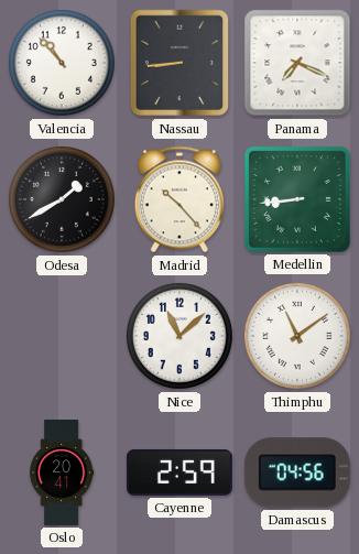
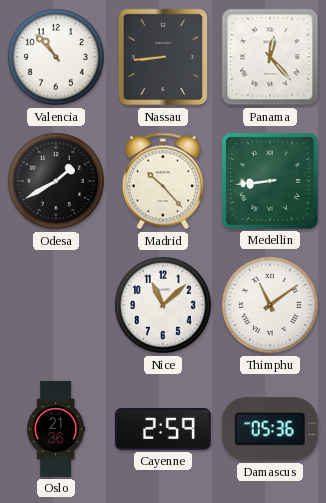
Panama: 7:19 -> 12:23
Oslo: 20:41 -> 21:36
Damascus: 04:56 -> 05:36
